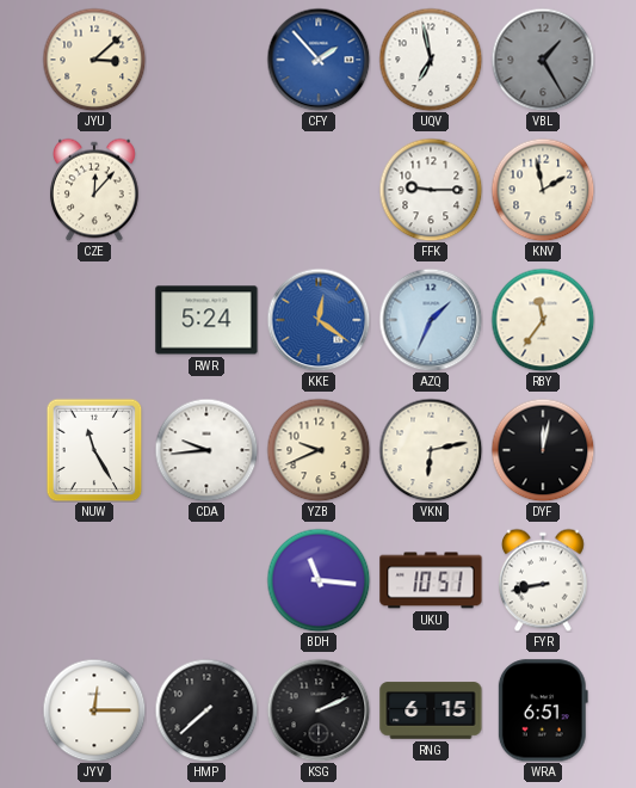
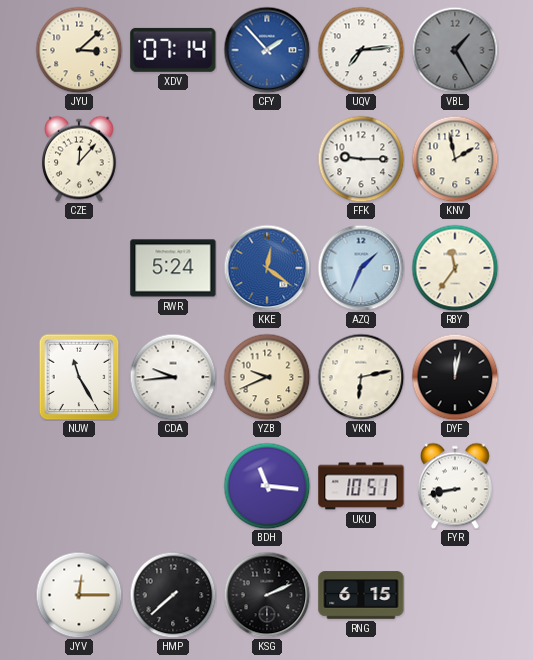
XDV: none -> 07:14
UQV: 6:58 -> 7:14
WRA: 6:51 -> none
